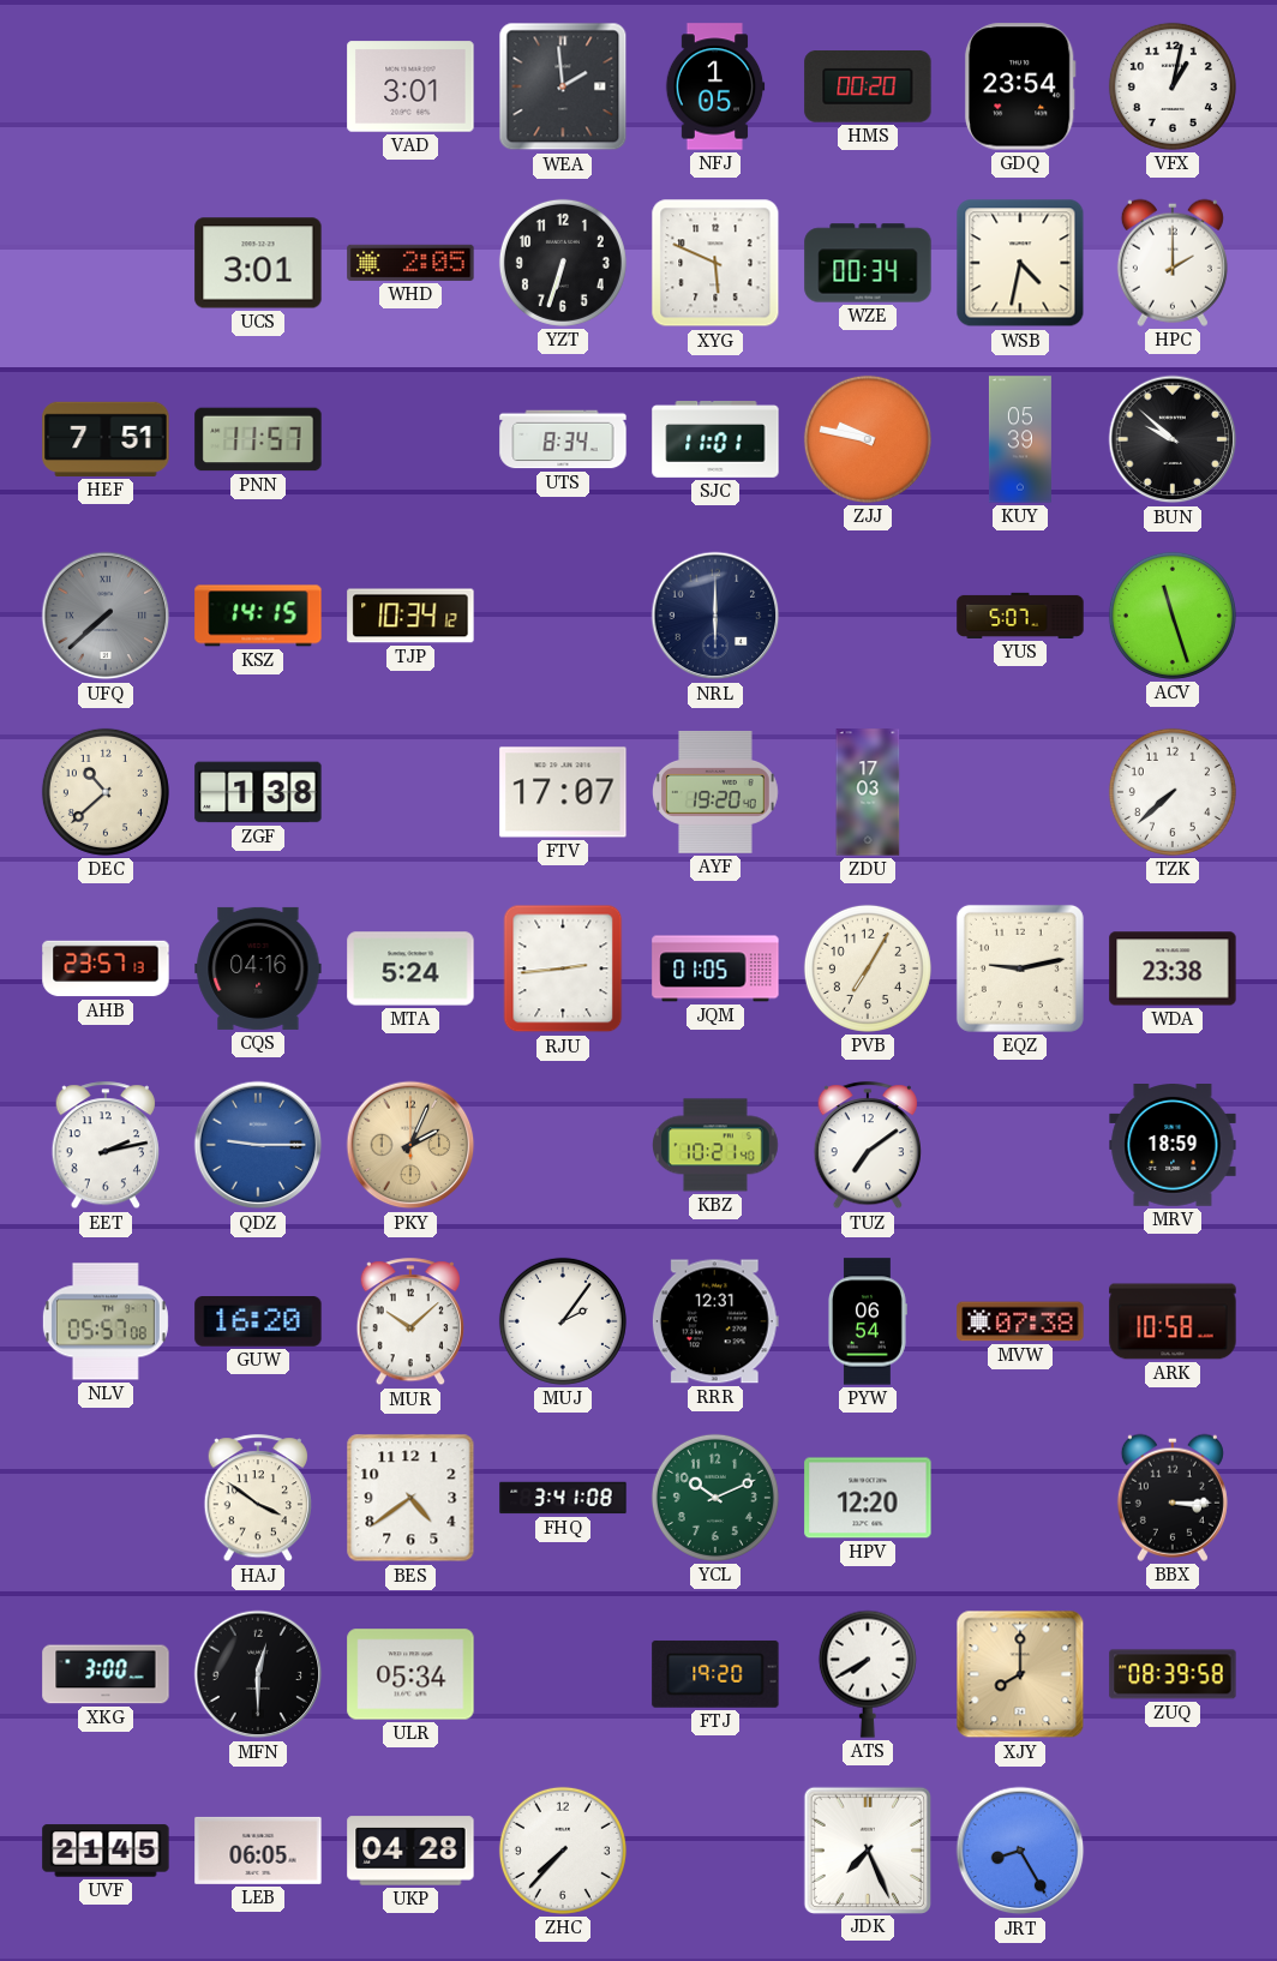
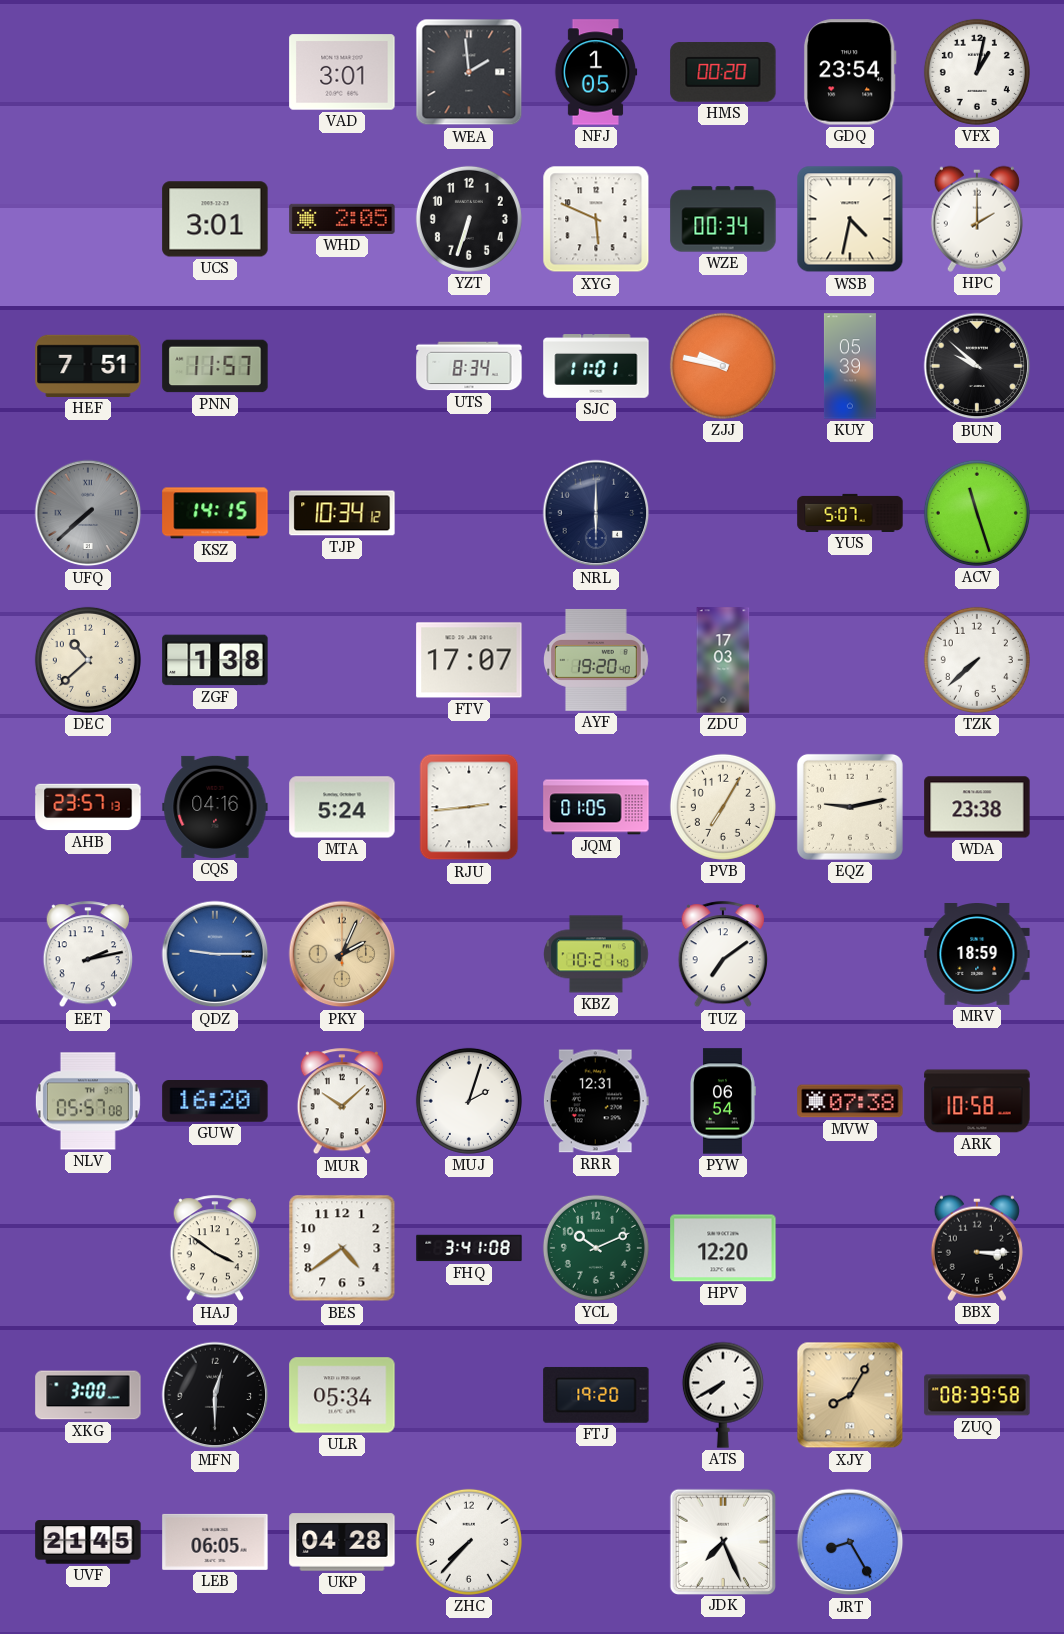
MUJ: 2:06 -> 2:03
XJY: 8:00 -> 8:05
